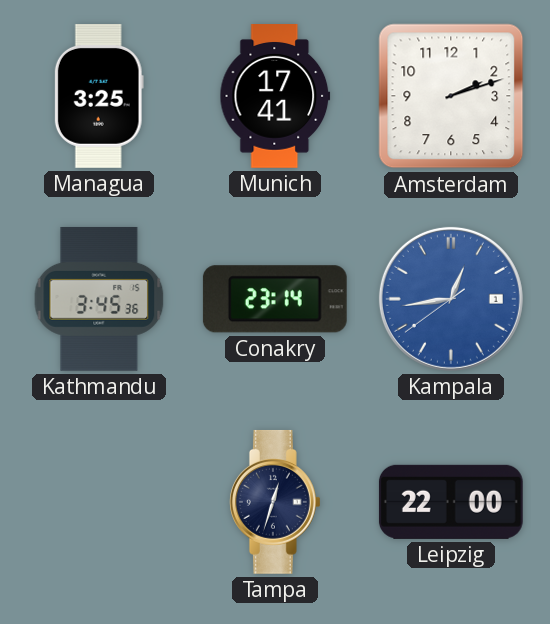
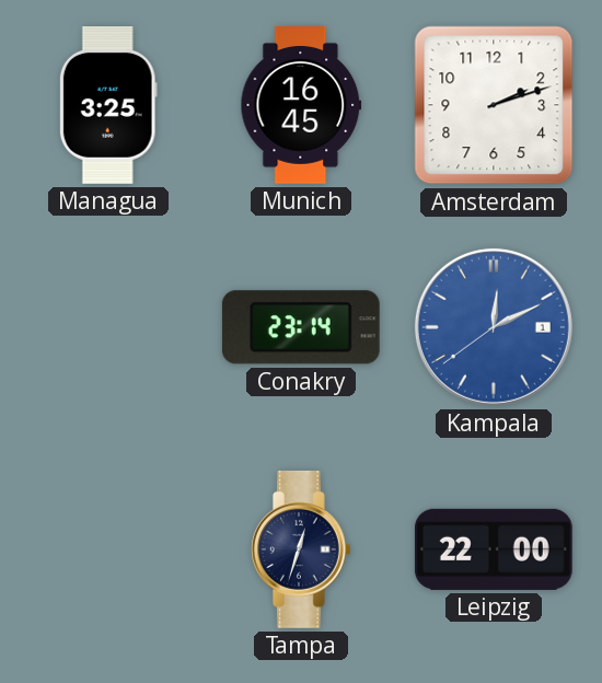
Munich: 17:41 -> 16:45
Kathmandu: 3:45 -> none
Kampala: 12:43 -> 12:10
